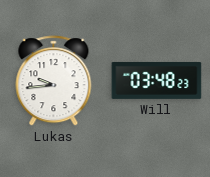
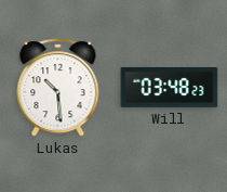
Lukas: 9:44 -> 10:29
